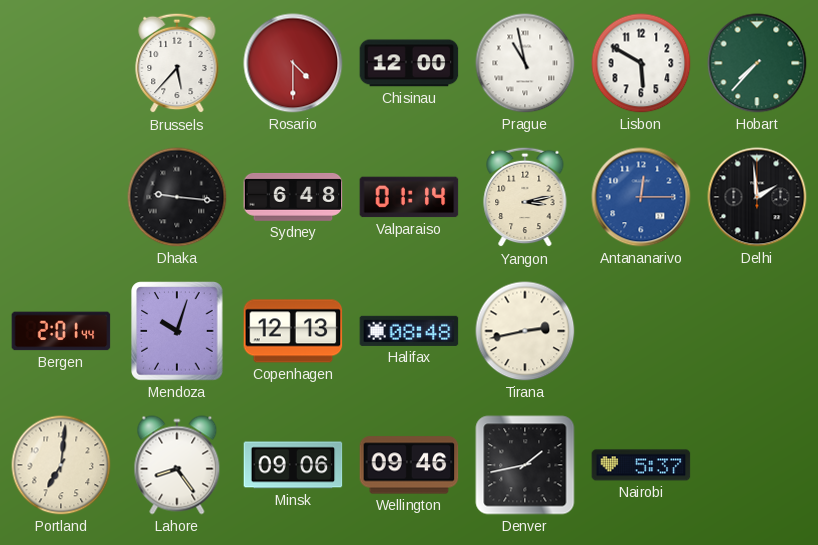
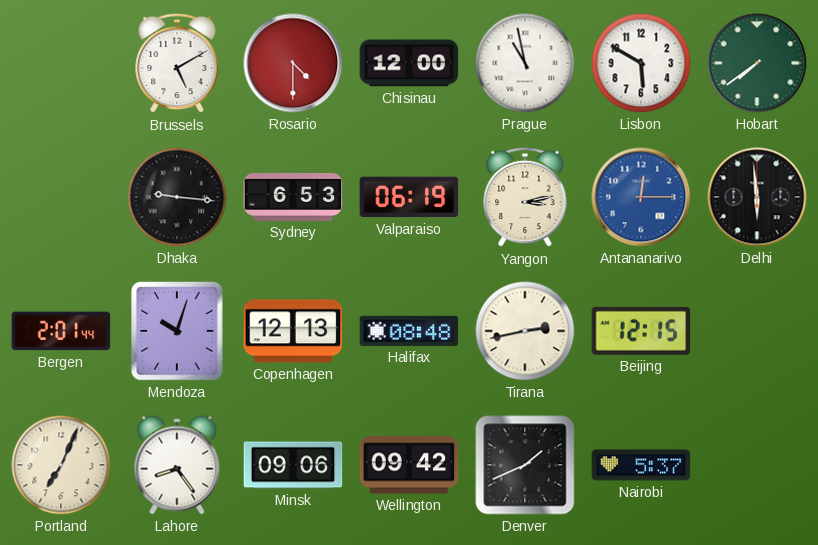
Brussels: 5:37 -> 5:10
Hobart: 7:37 -> 7:39
Sydney: 6:48 -> 6:53
Valparaiso: 01:14 -> 06:19
Delhi: 1:59 -> 5:59
Beijing: none -> 12:15
Portland: 7:01 -> 7:04
Wellington: 09:46 -> 09:42
Denver: 1:43 -> 1:41
